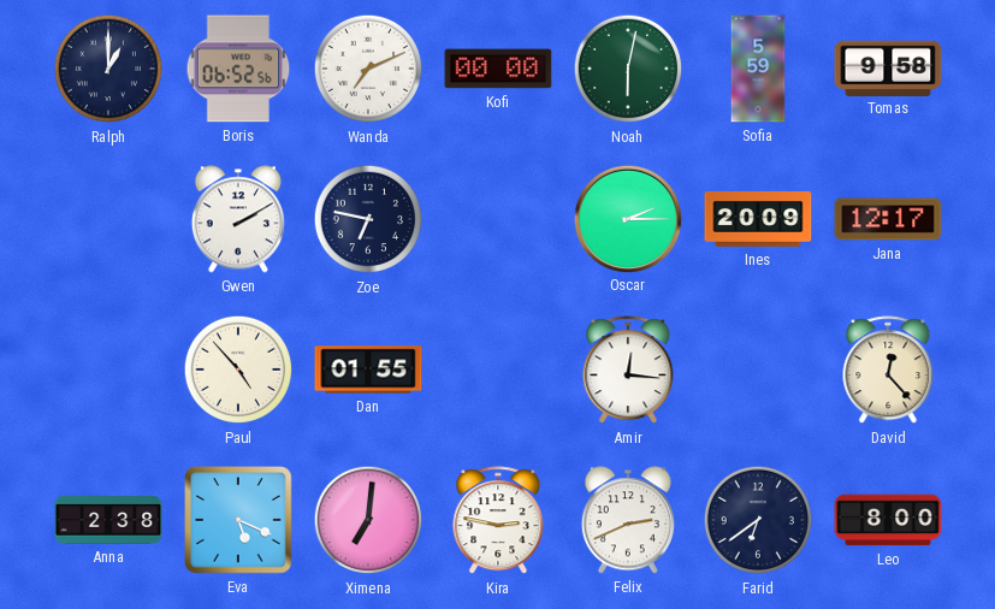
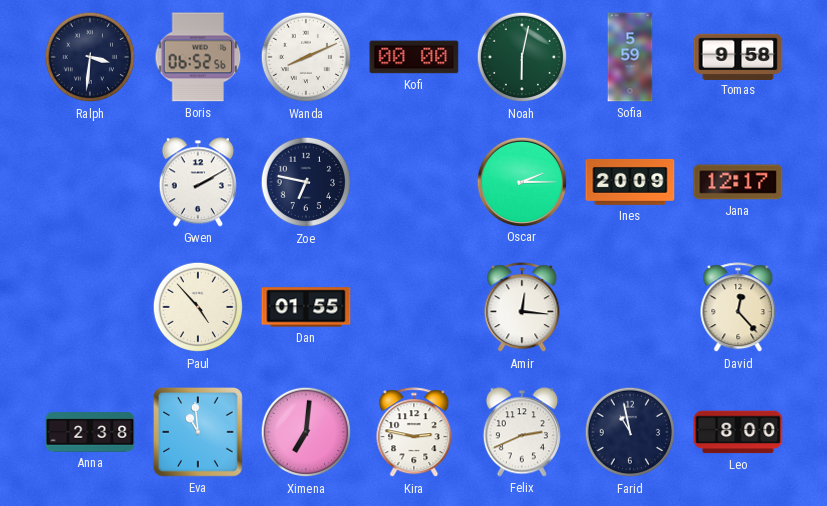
Ralph: 1:00 -> 3:31
Wanda: 7:11 -> 8:11
Eva: 5:19 -> 10:59
Farid: 6:39 -> 10:58
